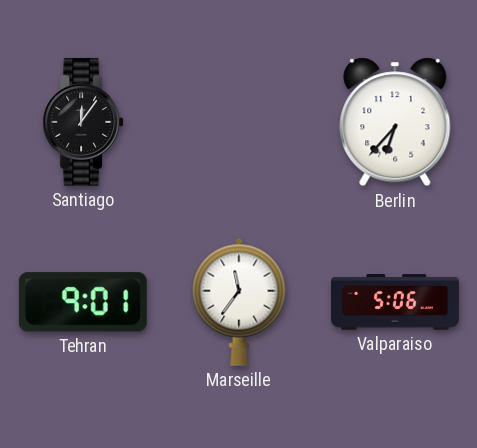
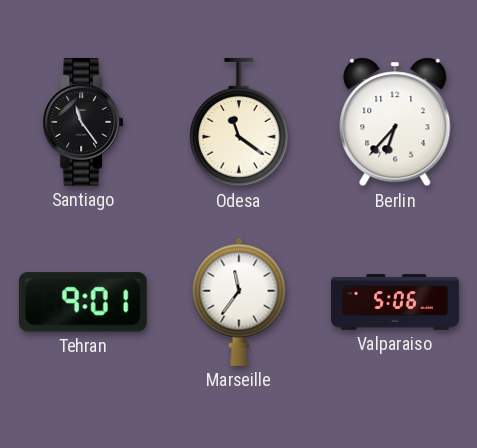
Santiago: 12:06 -> 11:24
Odesa: none -> 11:21
